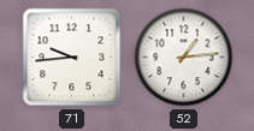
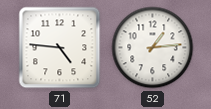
71: 9:44 -> 4:46
